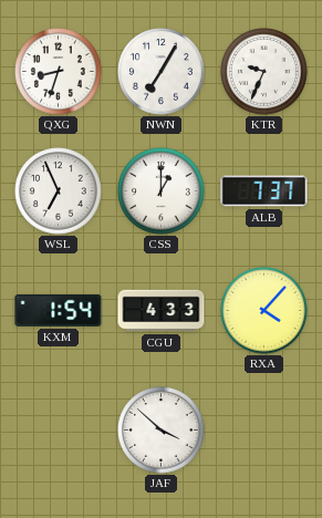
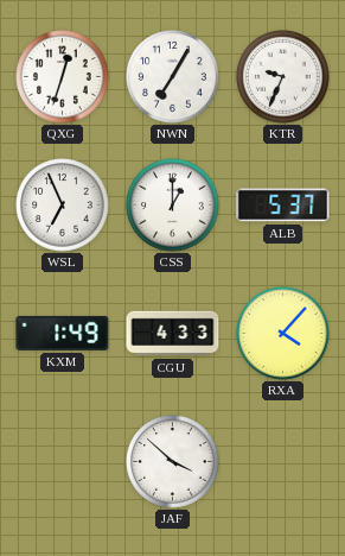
QXG: 8:33 -> 12:33
ALB: 7:37 -> 5:37
KXM: 1:54 -> 1:49
